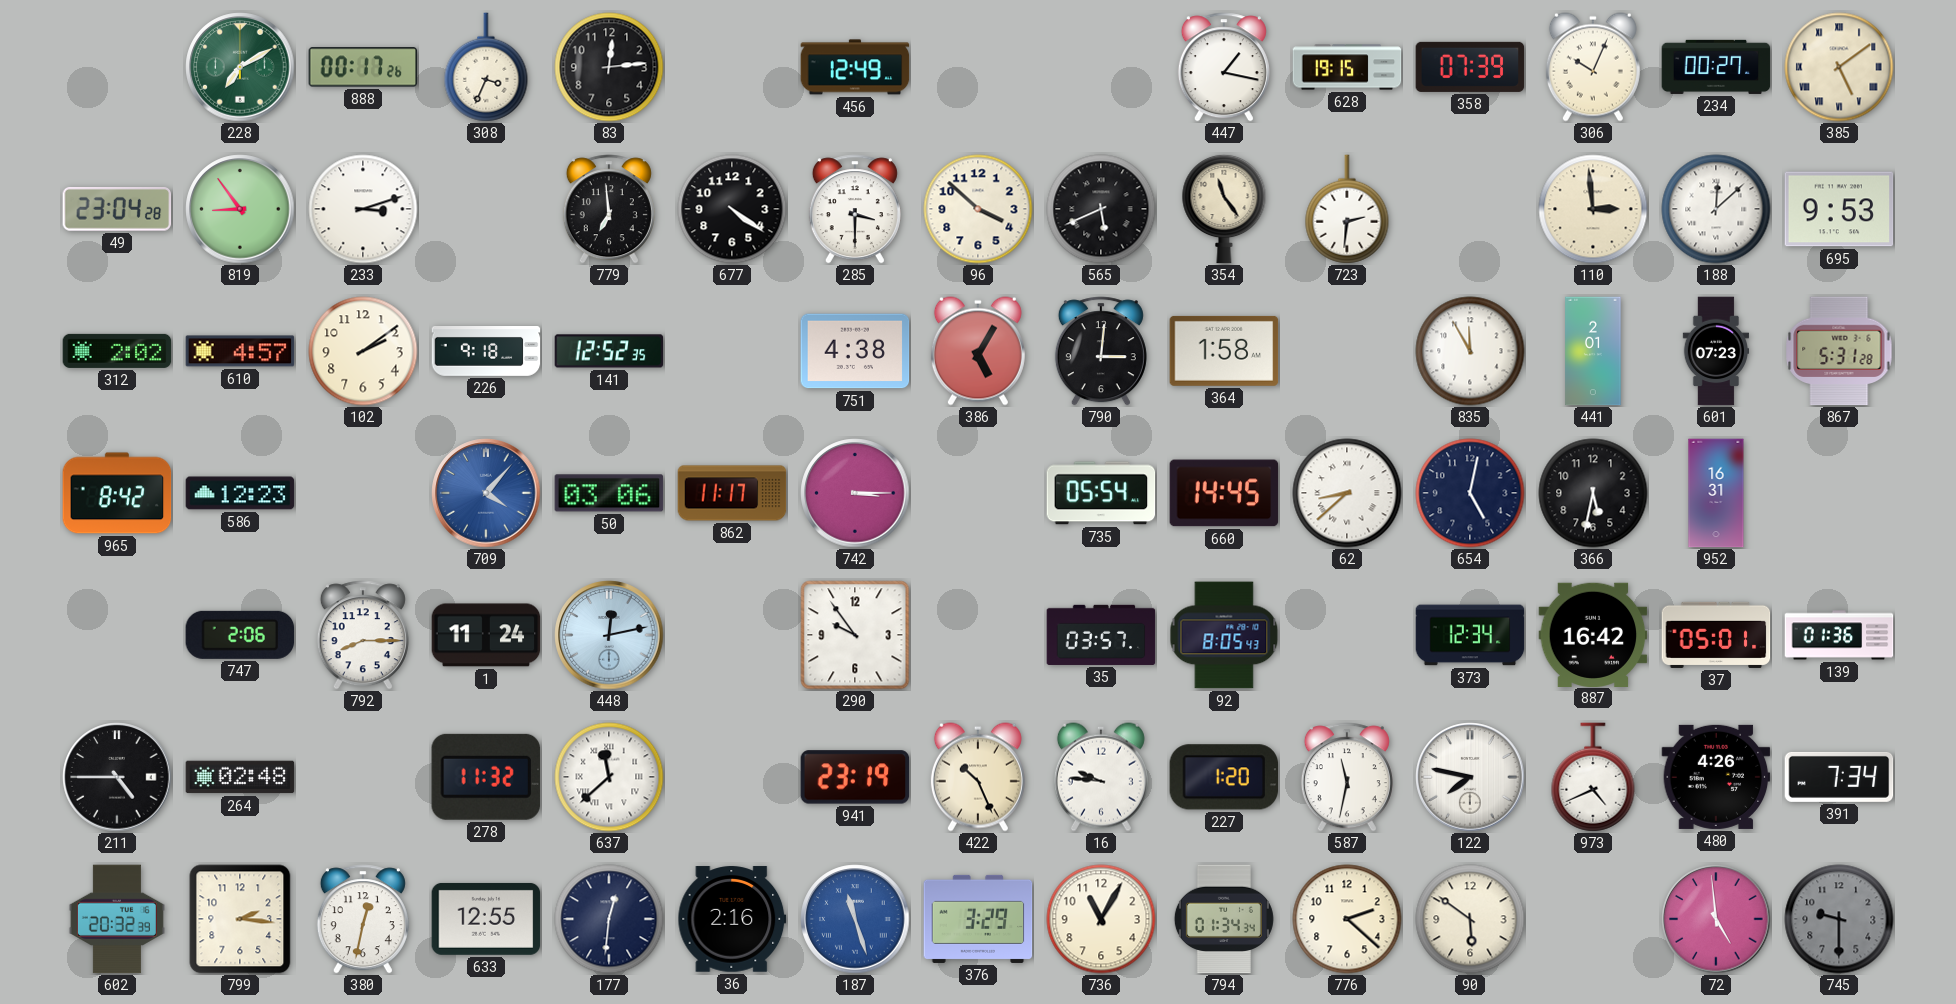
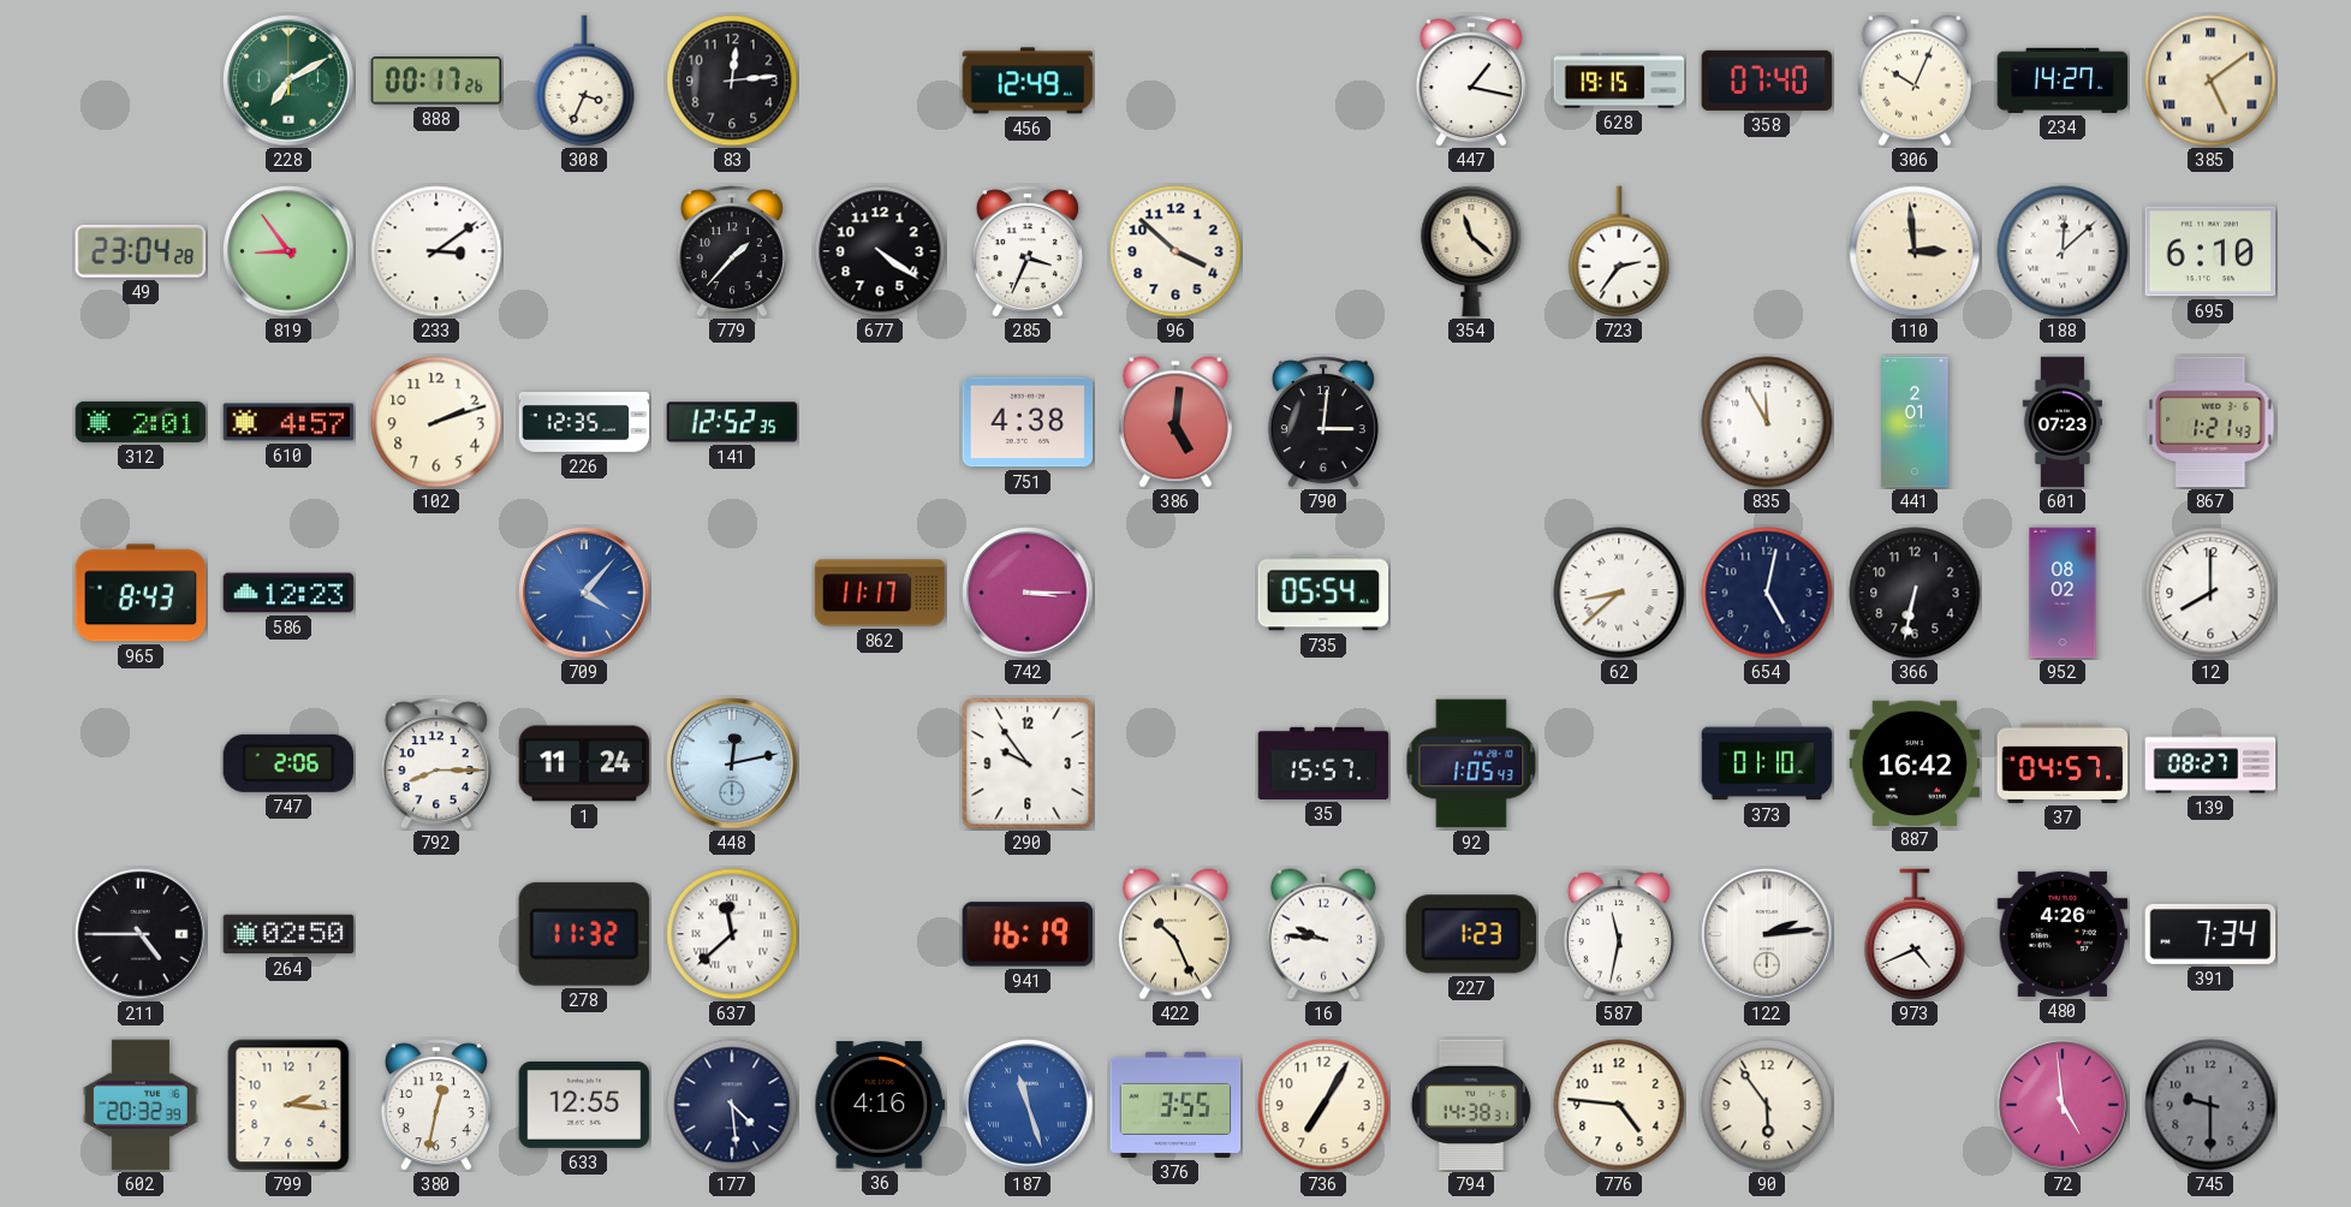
358: 07:39 -> 07:40
234: 00:27 -> 14:27
233: 3:12 -> 3:09
779: 6:59 -> 1:37
285: 3:30 -> 3:34
565: 5:41 -> none
354: 11:24 -> 11:22
723: 2:31 -> 2:36
695: 9:53 -> 6:10
312: 2:02 -> 2:01
102: 2:09 -> 2:12
226: 9:18 -> 12:35
386: 5:05 -> 5:01
364: 1:58 -> none
867: 5:31 -> 1:21
965: 8:42 -> 8:43
50: 03:06 -> none
660: 14:45 -> none
366: 5:32 -> 6:32
952: 16:31 -> 08:02
12: none -> 8:00
35: 03:57 -> 15:57
92: 8:05 -> 1:05
373: 12:34 -> 01:10
37: 05:01 -> 04:57
139: 01:36 -> 08:27
264: 02:48 -> 02:50
941: 23:19 -> 16:19
227: 1:20 -> 1:23
122: 7:47 -> 2:14
177: 12:31 -> 4:29
36: 2:16 -> 4:16
376: 3:29 -> 3:55
736: 11:05 -> 7:05
794: 01:34 -> 14:38
776: 2:22 -> 4:46
90: 5:51 -> 5:54
